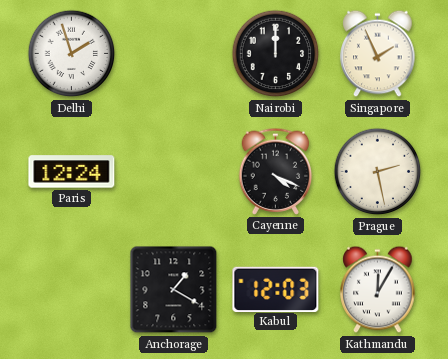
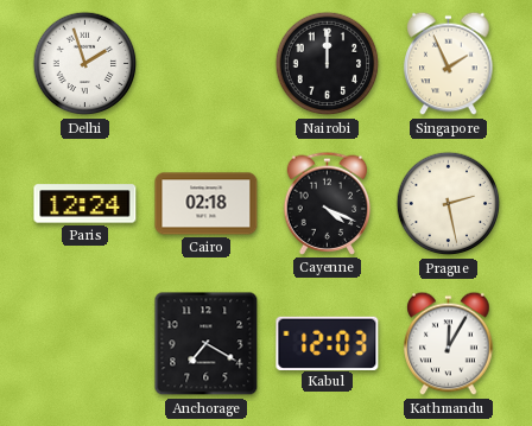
Cairo: none -> 02:18
Anchorage: 1:20 -> 7:20
